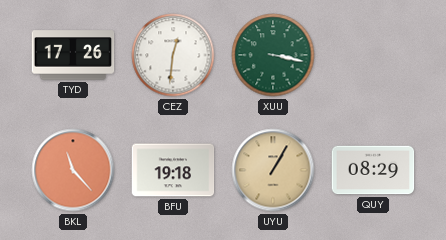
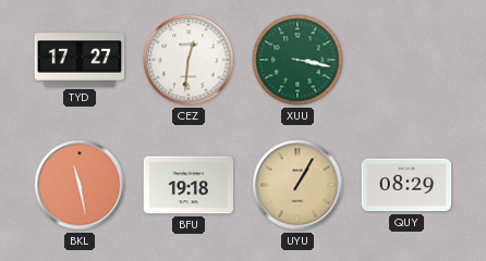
TYD: 17:26 -> 17:27
BKL: 11:23 -> 11:28
